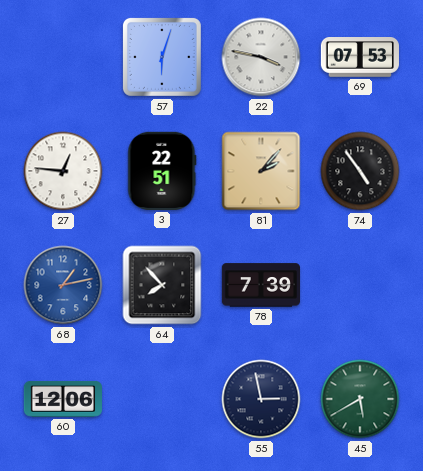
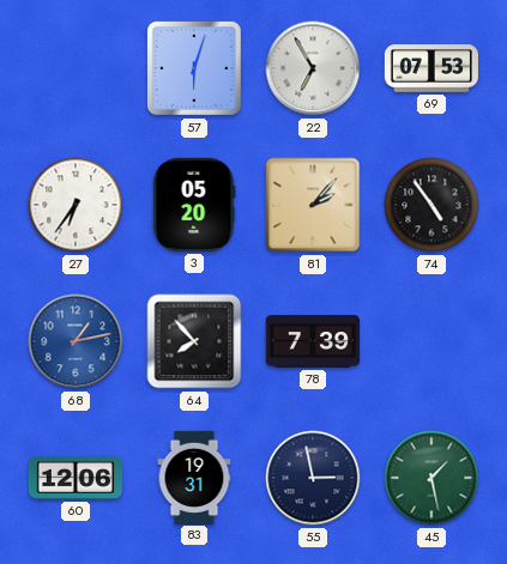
22: 3:47 -> 6:55
27: 12:46 -> 6:36
3: 22:51 -> 05:20
83: none -> 19:31
45: 5:40 -> 1:28
